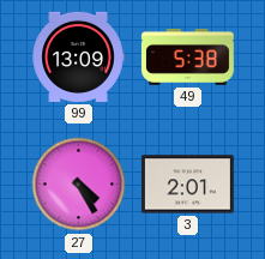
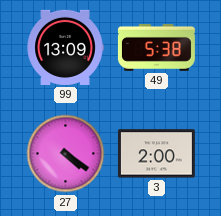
27: 4:25 -> 4:21
3: 2:01 -> 2:00
